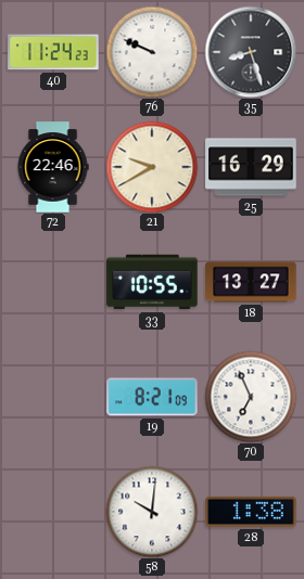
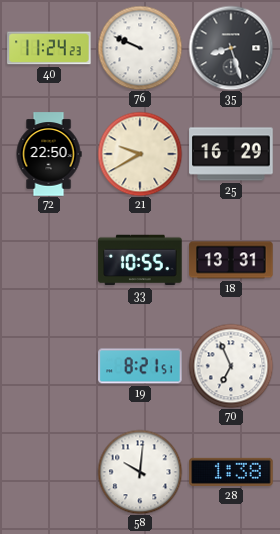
72: 22:46 -> 22:50
18: 13:27 -> 13:31
19: 8:21:09 -> 8:21:51
